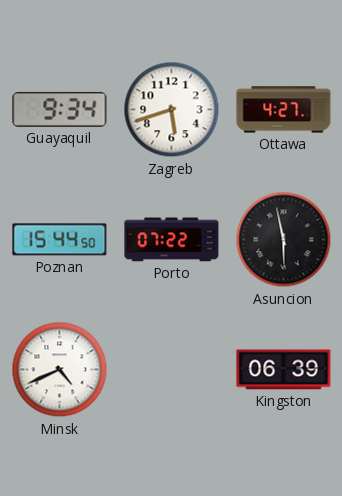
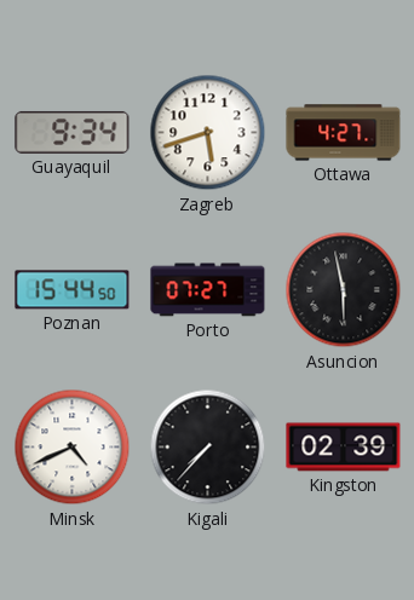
Porto: 07:22 -> 07:27
Kigali: none -> 7:37
Kingston: 06:39 -> 02:39
